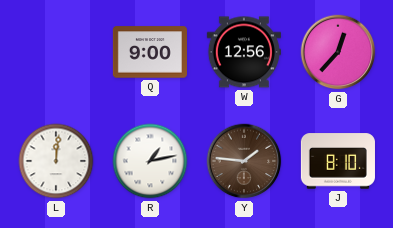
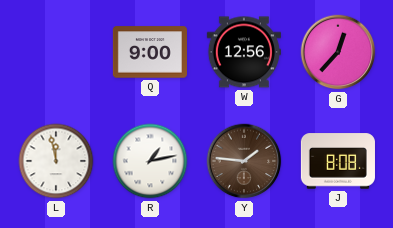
L: 12:01 -> 11:58
J: 8:10 -> 8:08
